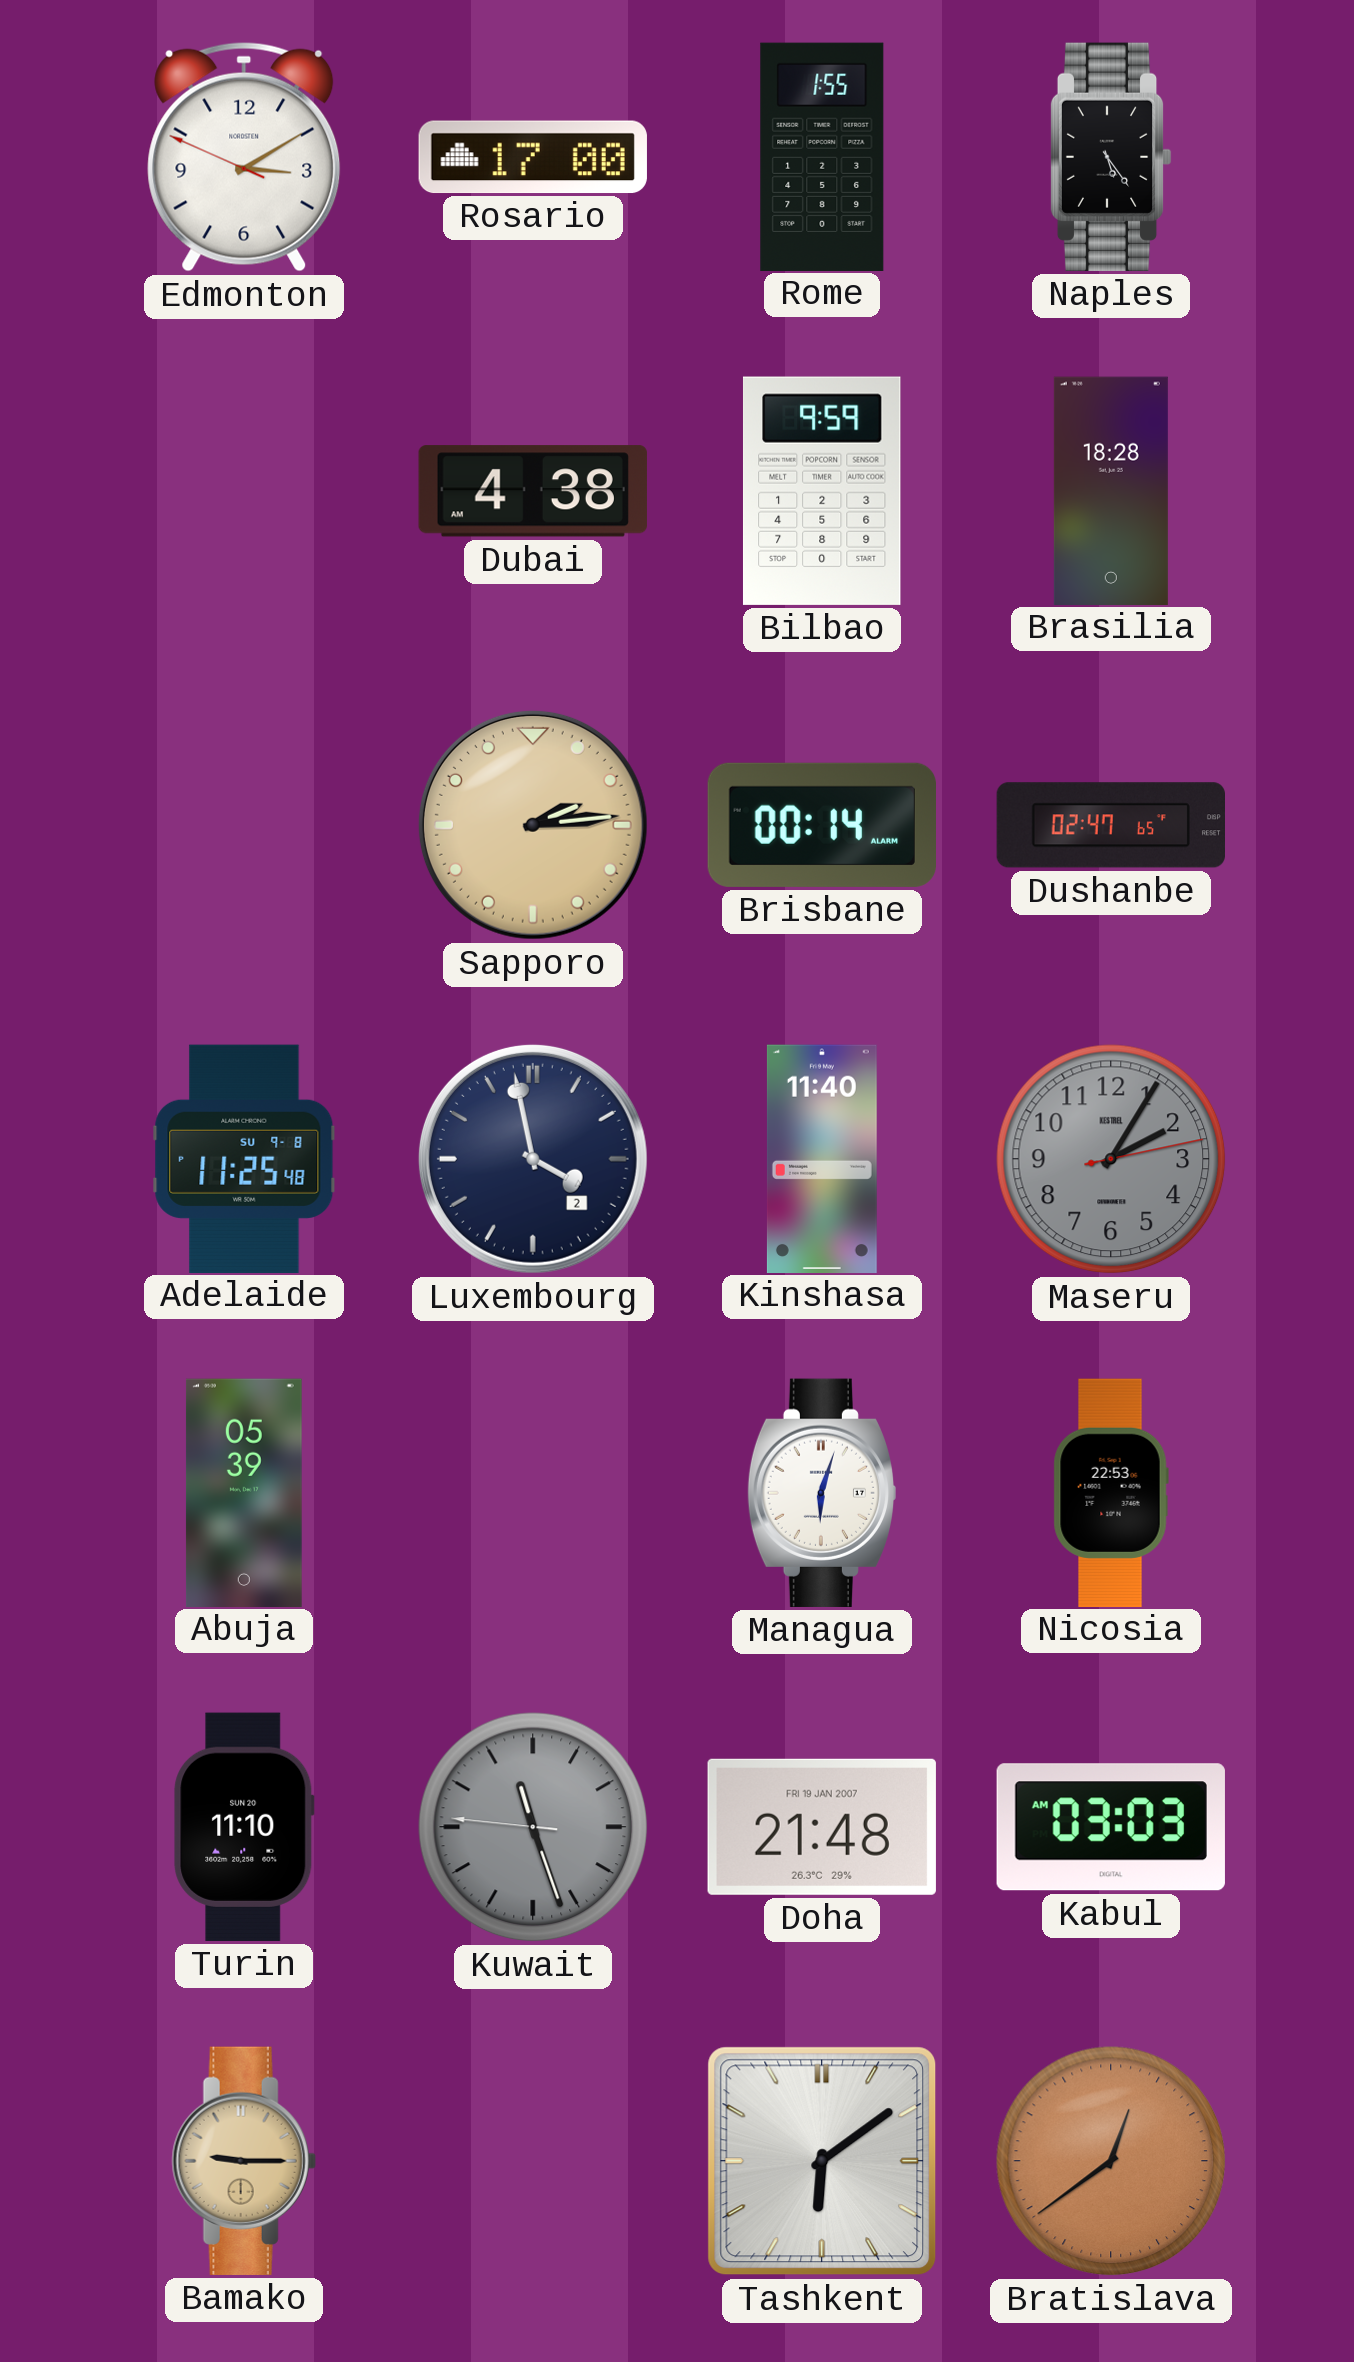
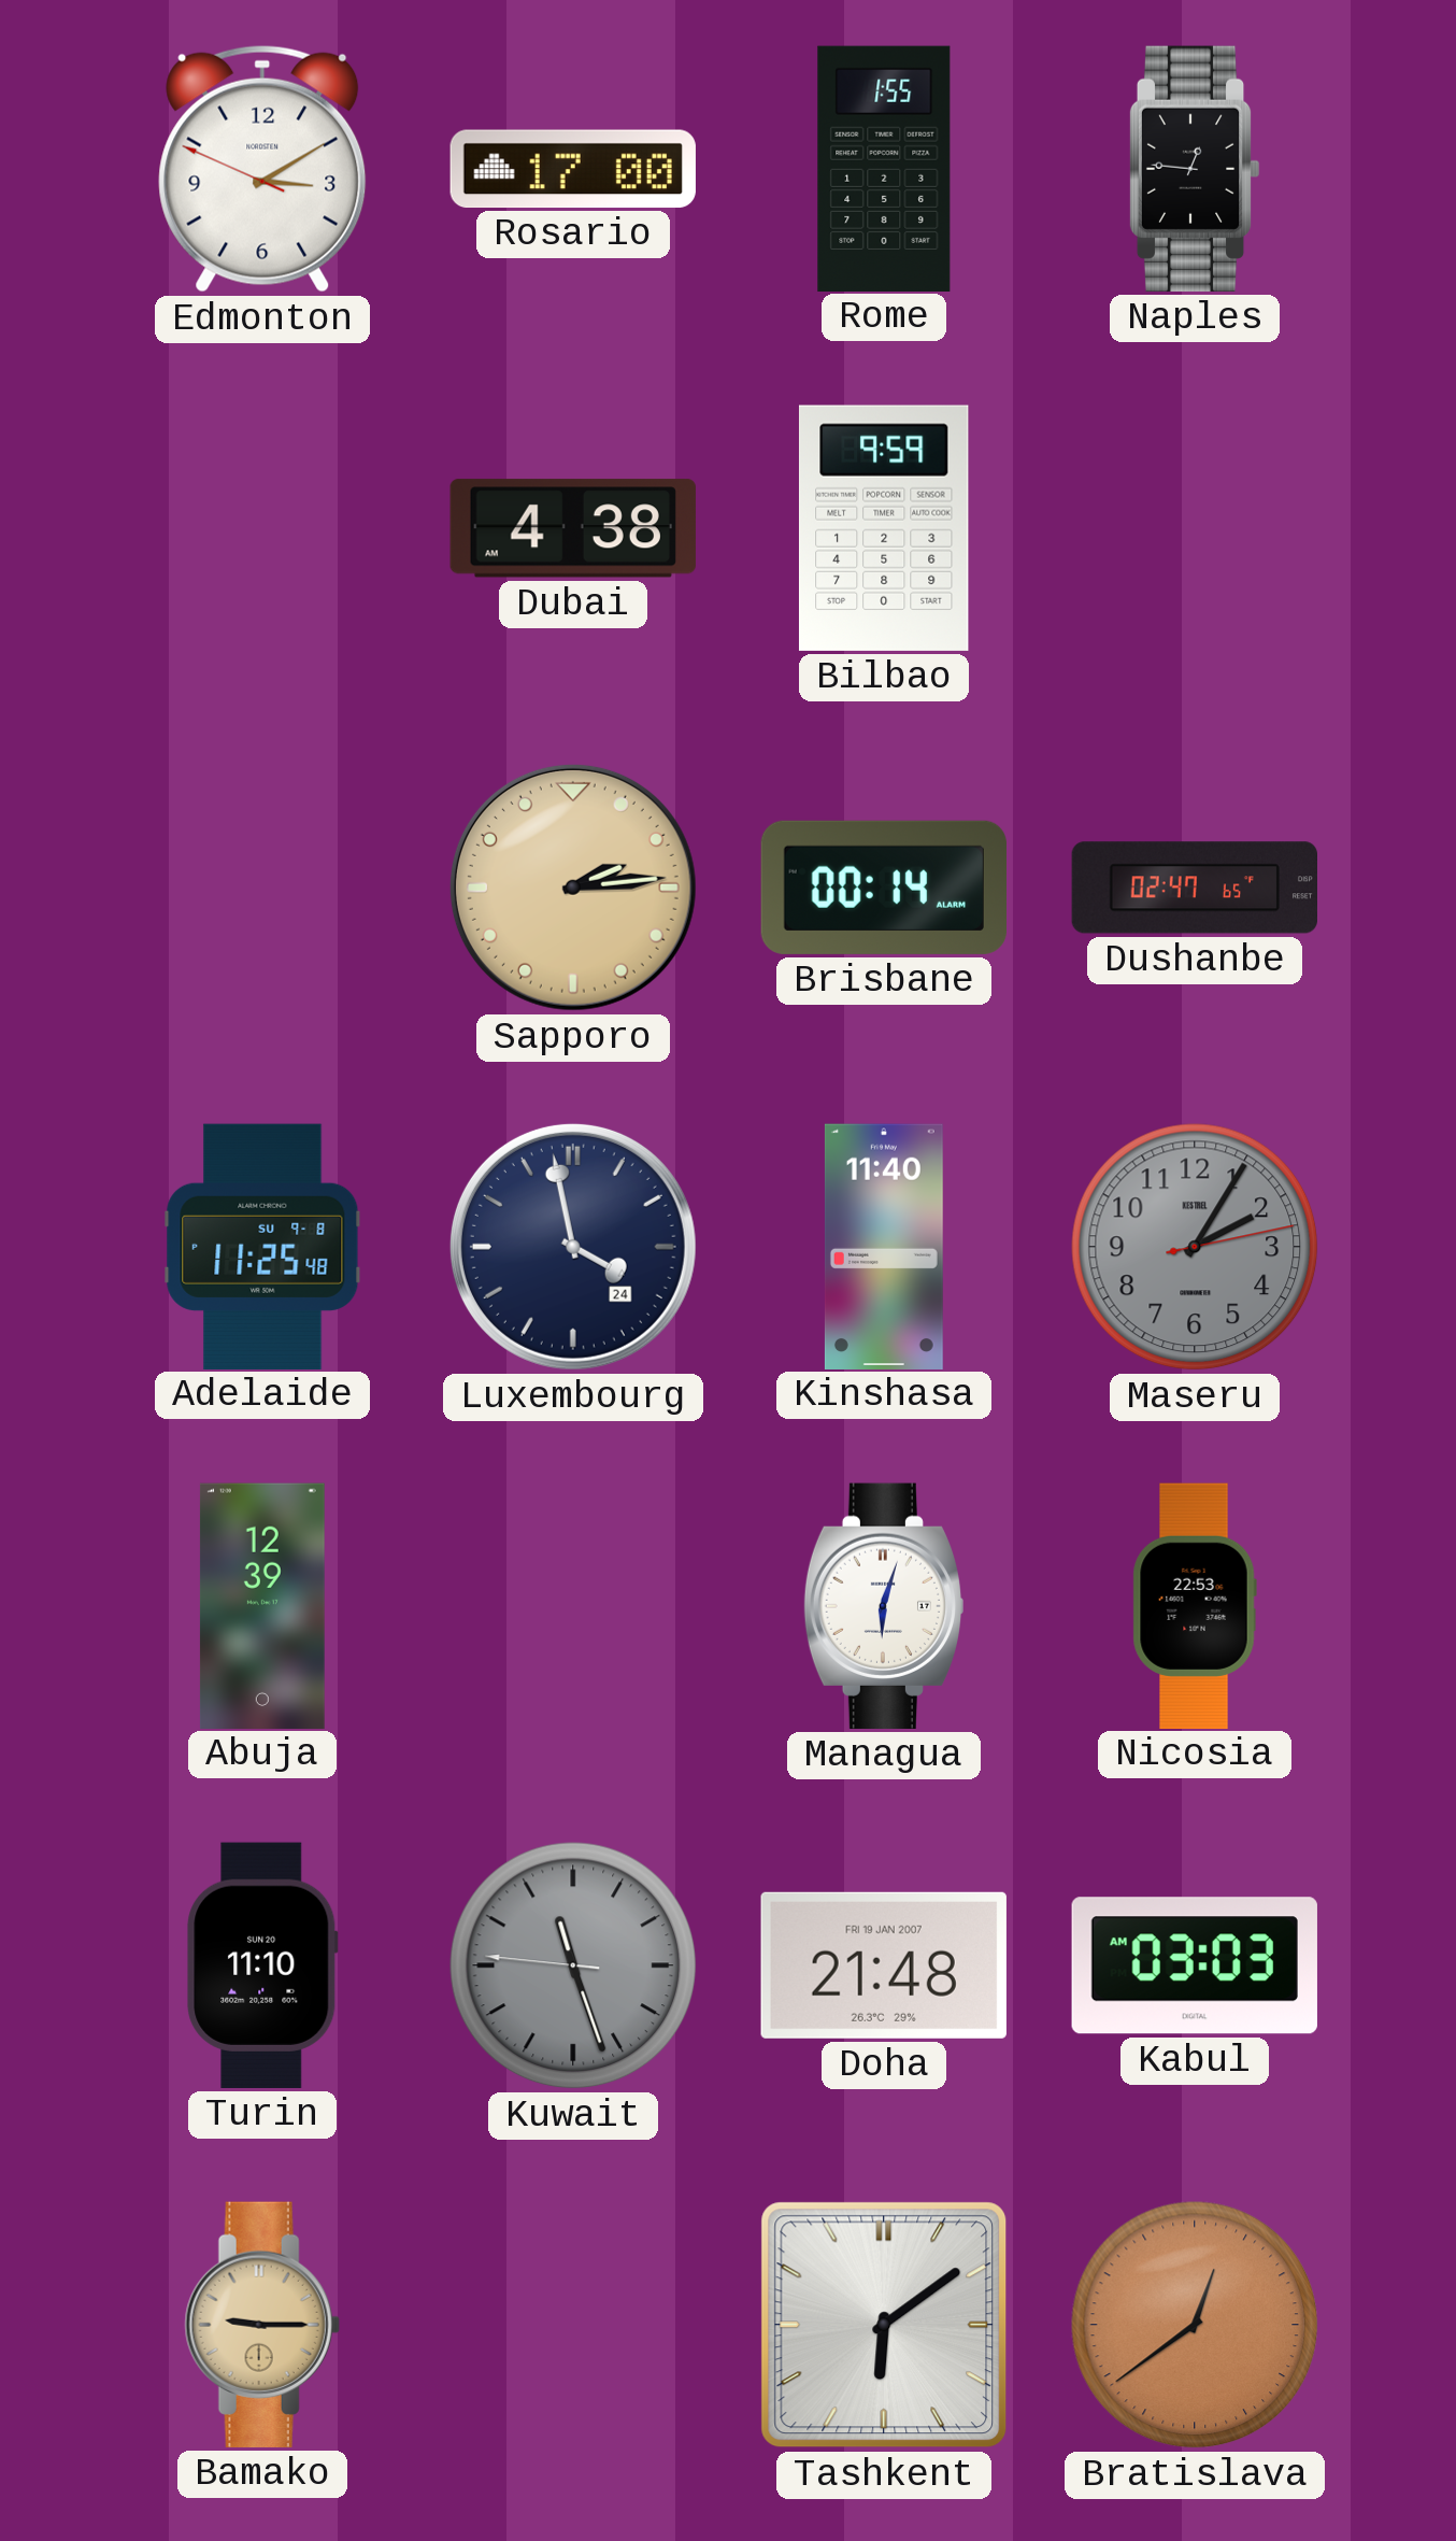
Naples: 5:24 -> 12:46
Brasilia: 18:28 -> none
Luxembourg date: 2 -> 24
Abuja: 05:39 -> 12:39
